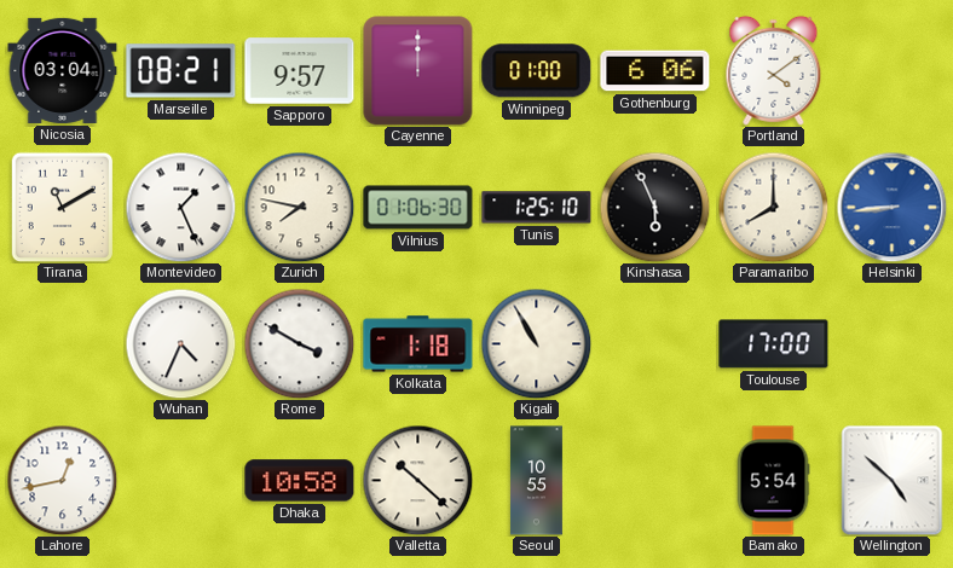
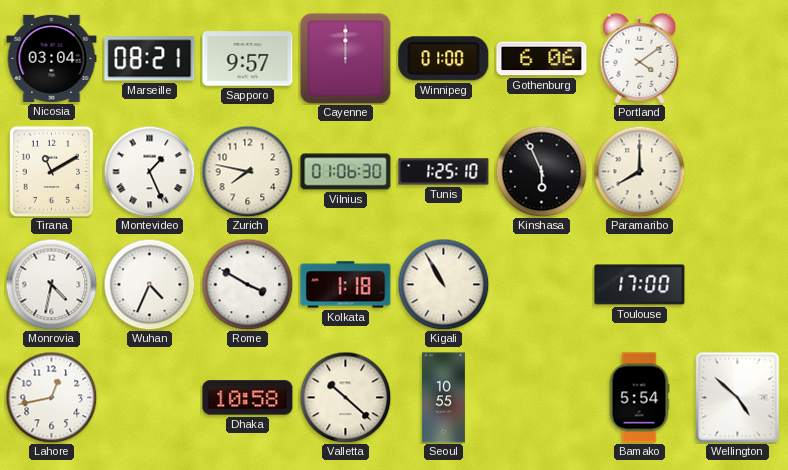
Helsinki: 8:44 -> none
Monrovia: none -> 4:32
